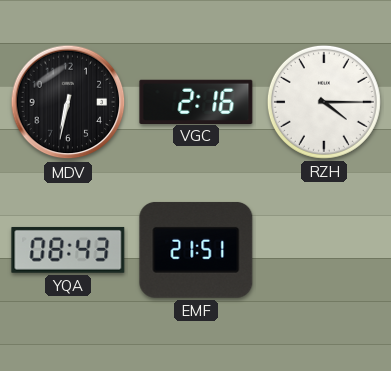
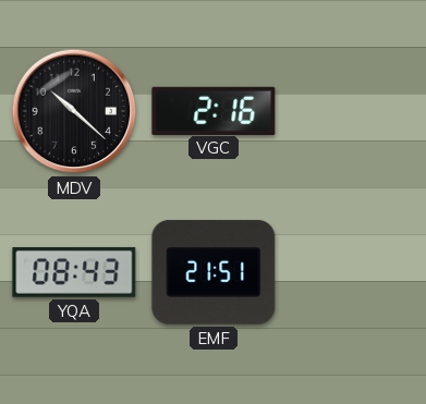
MDV: 6:32 -> 10:22
RZH: 4:15 -> none
